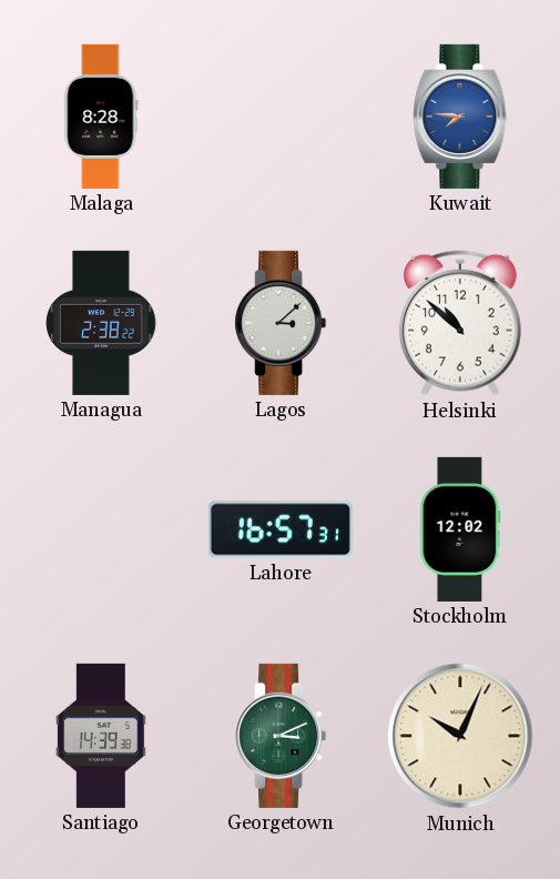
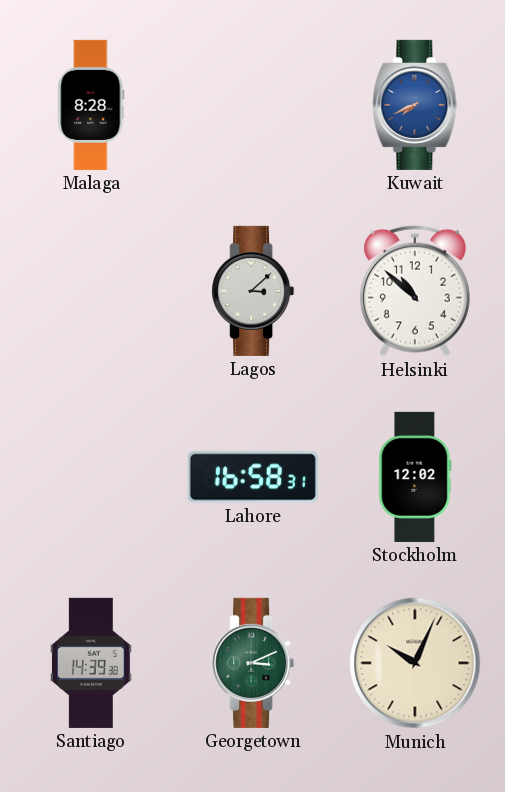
Kuwait: 7:46 -> 7:41
Managua: 2:38 -> none
Lahore: 16:57 -> 16:58
